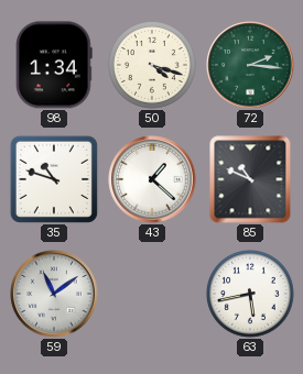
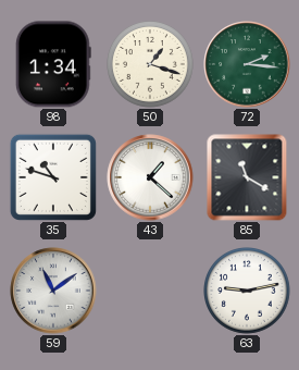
50: 4:18 -> 1:18
85: 10:49 -> 11:20
63: 5:43 -> 9:13
